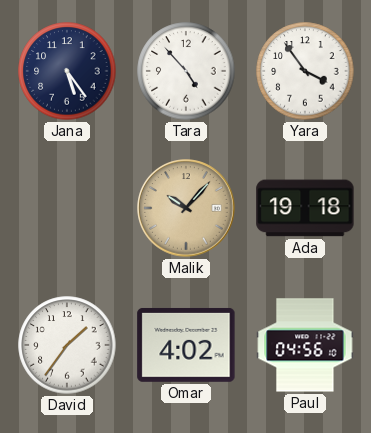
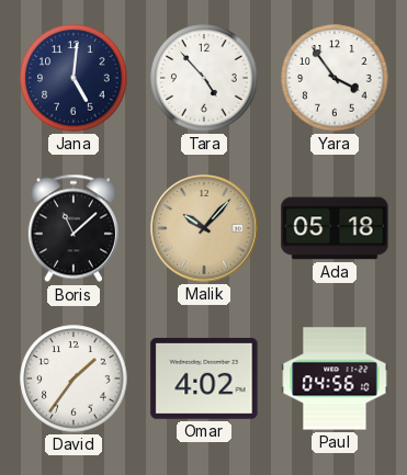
Jana: 5:24 -> 5:01
Boris: none -> 11:08
Ada: 19:18 -> 05:18
